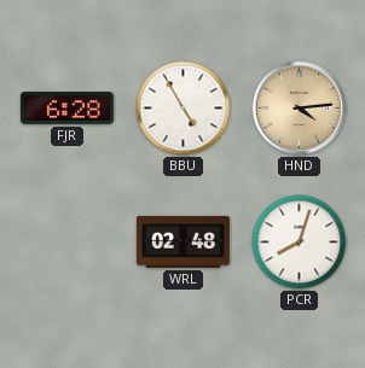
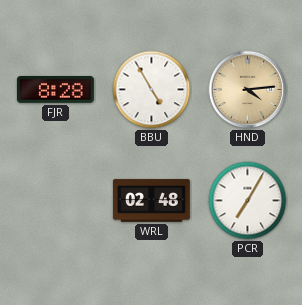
FJR: 6:28 -> 8:28
PCR: 8:03 -> 7:05
